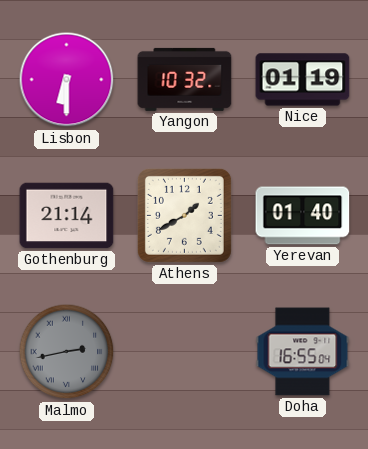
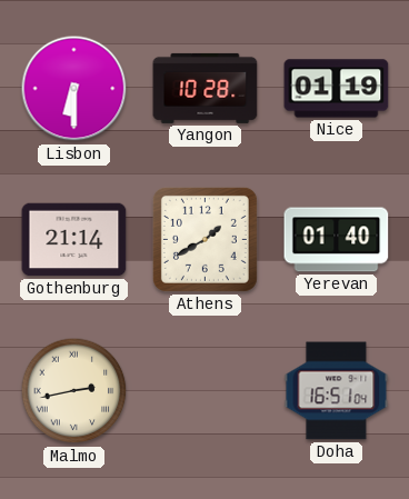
Yangon: 10:32 -> 10:28
Malmo dial: grey -> cream
Doha: 16:55 -> 16:51
